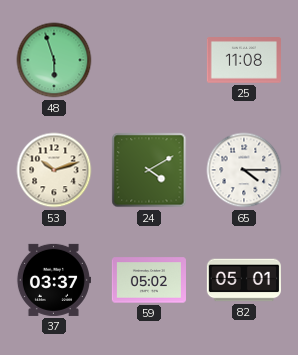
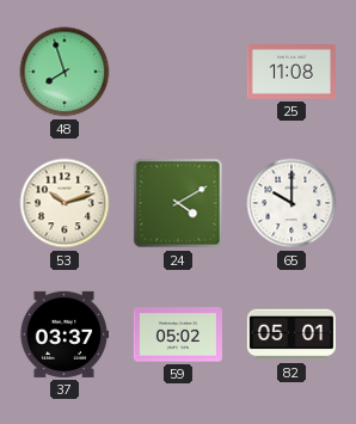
48: 5:57 -> 7:57
65: 4:15 -> 10:00
